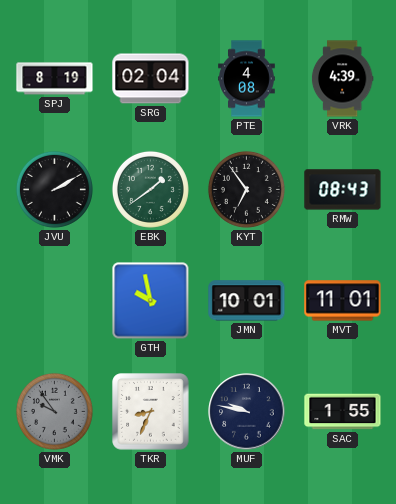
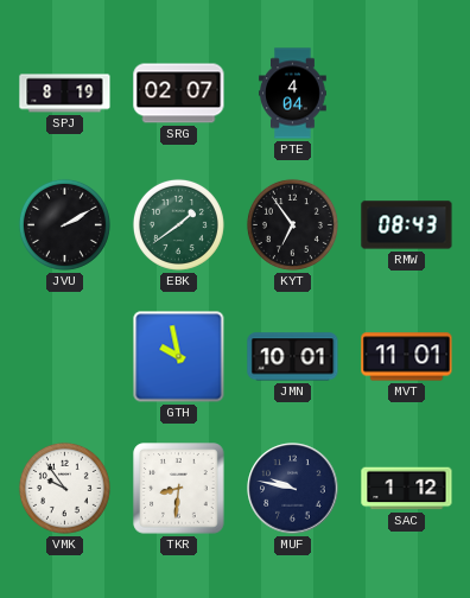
SRG: 02:04 -> 02:07
PTE: 4:08 -> 4:04
VRK: 4:39 -> none
VMK dial: grey -> white
TKR: 8:34 -> 8:31
SAC: 1:55 -> 1:12
